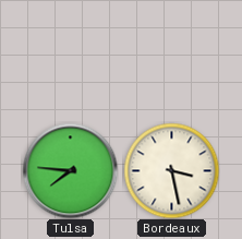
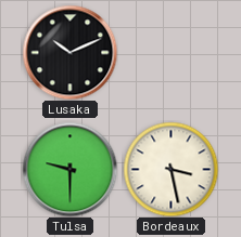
Lusaka: none -> 10:11
Tulsa: 7:46 -> 9:30
